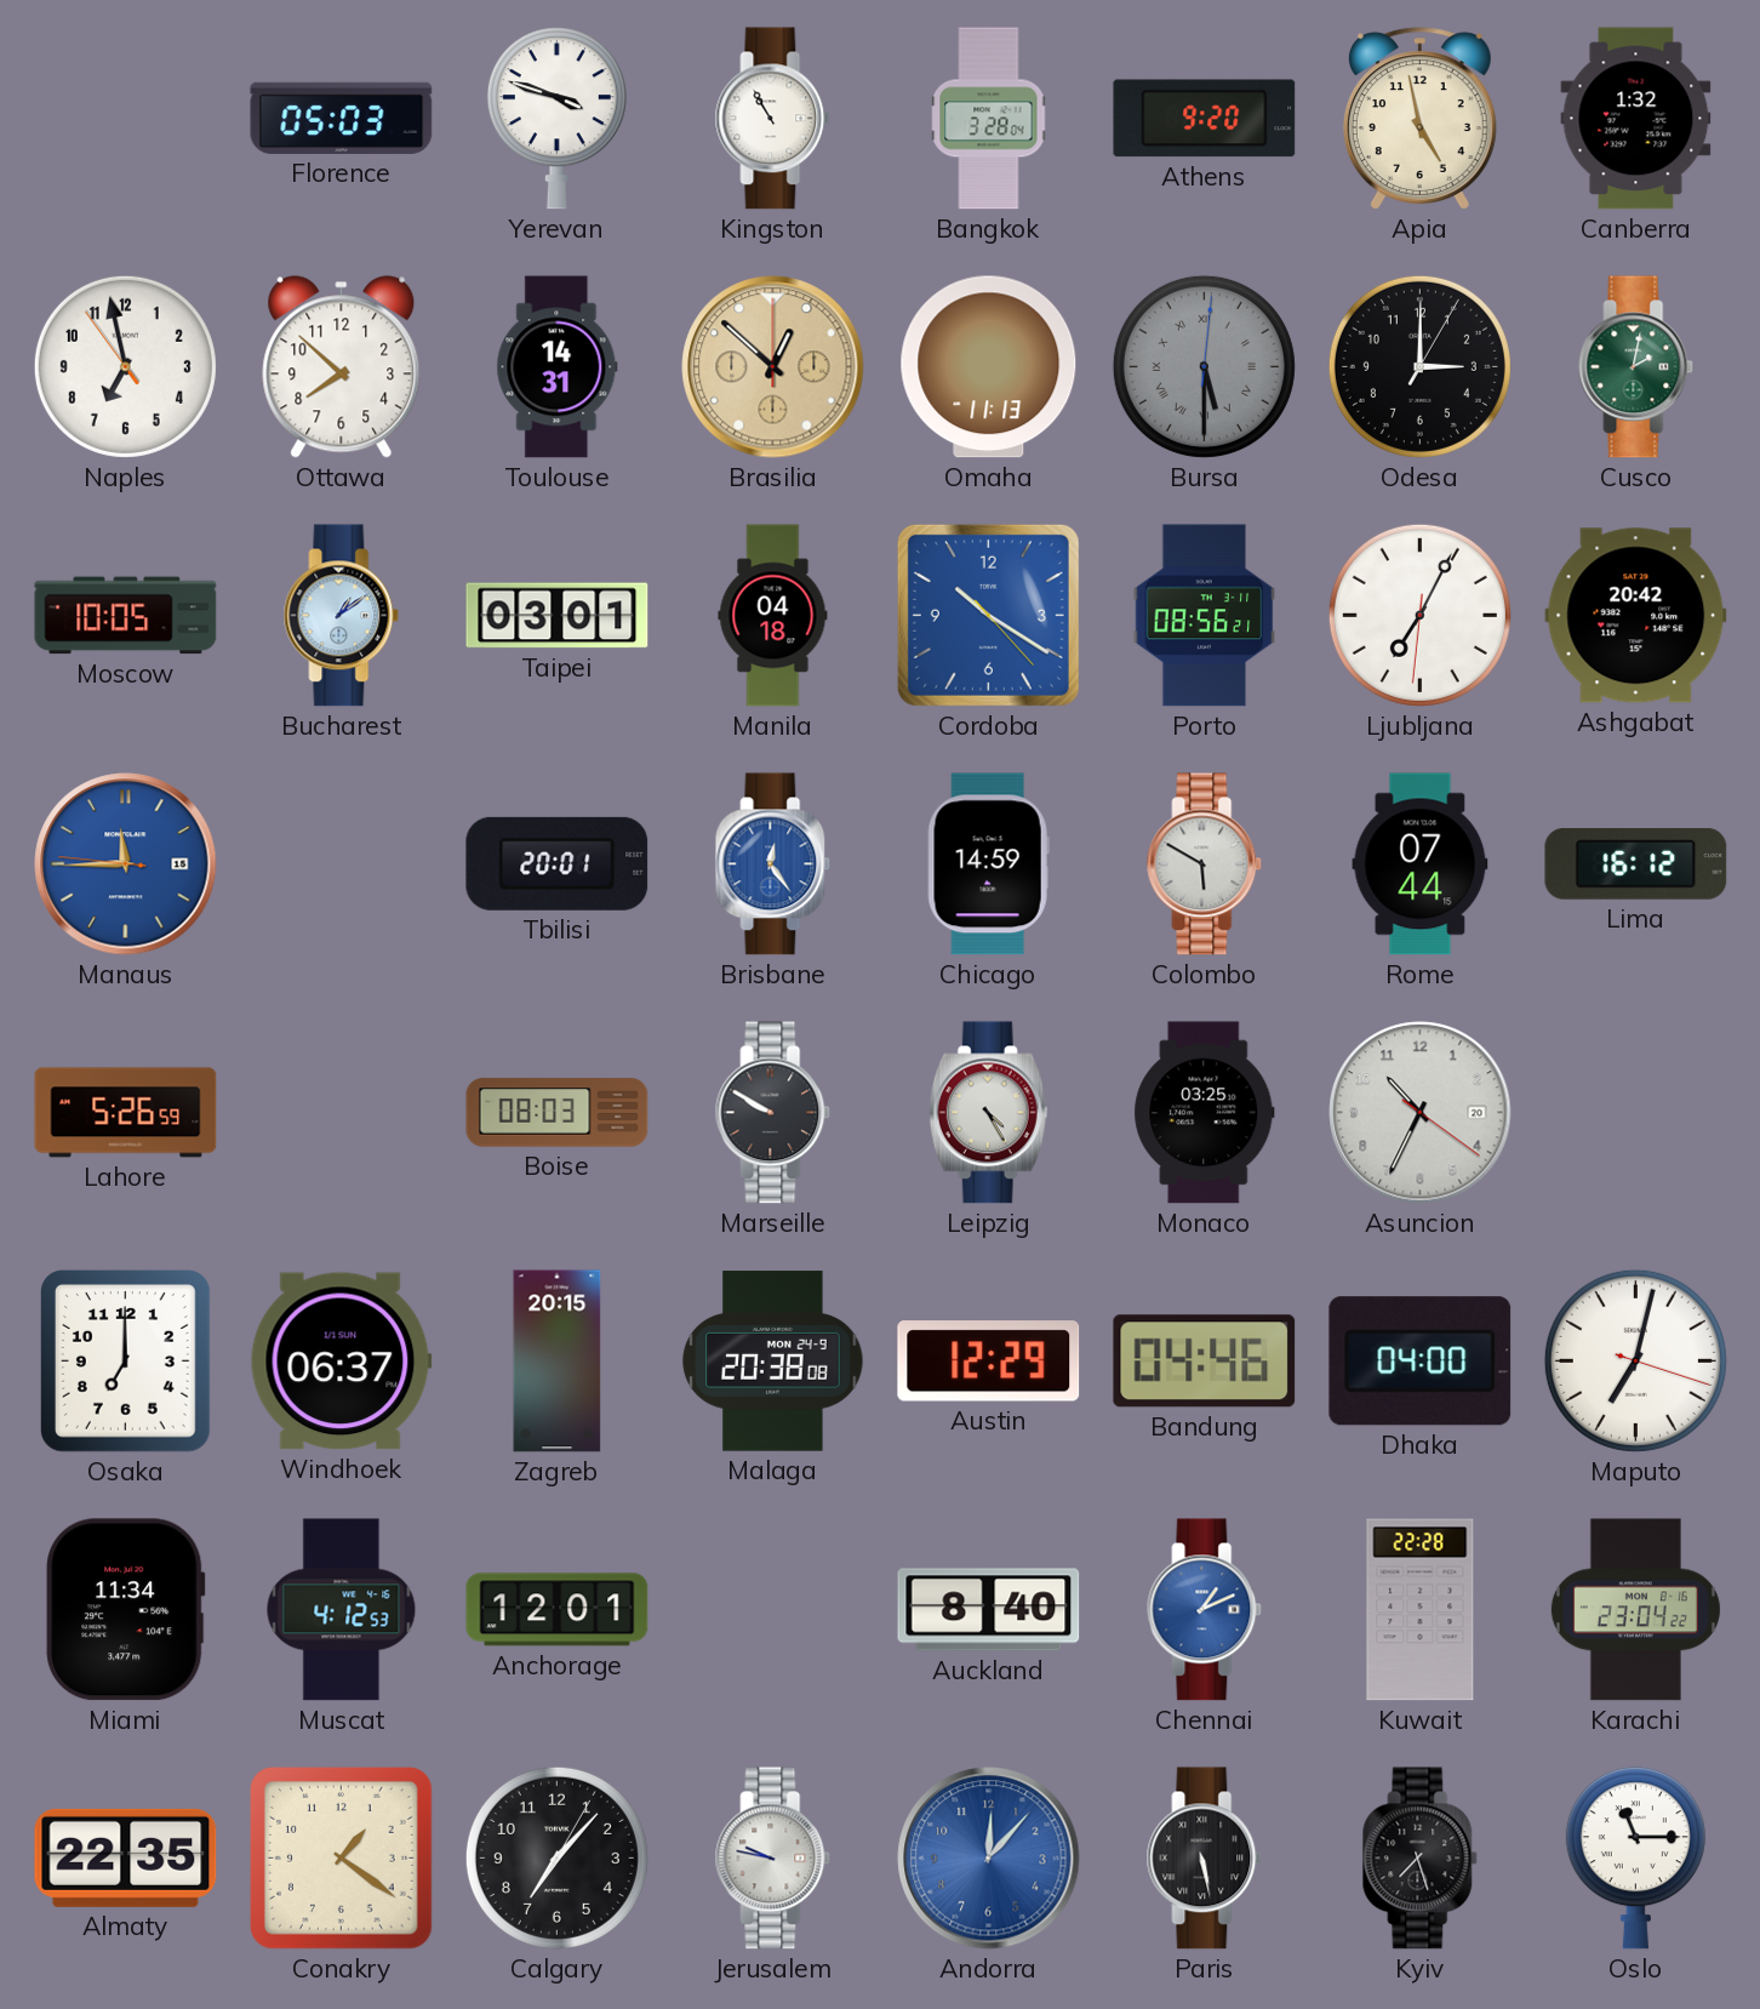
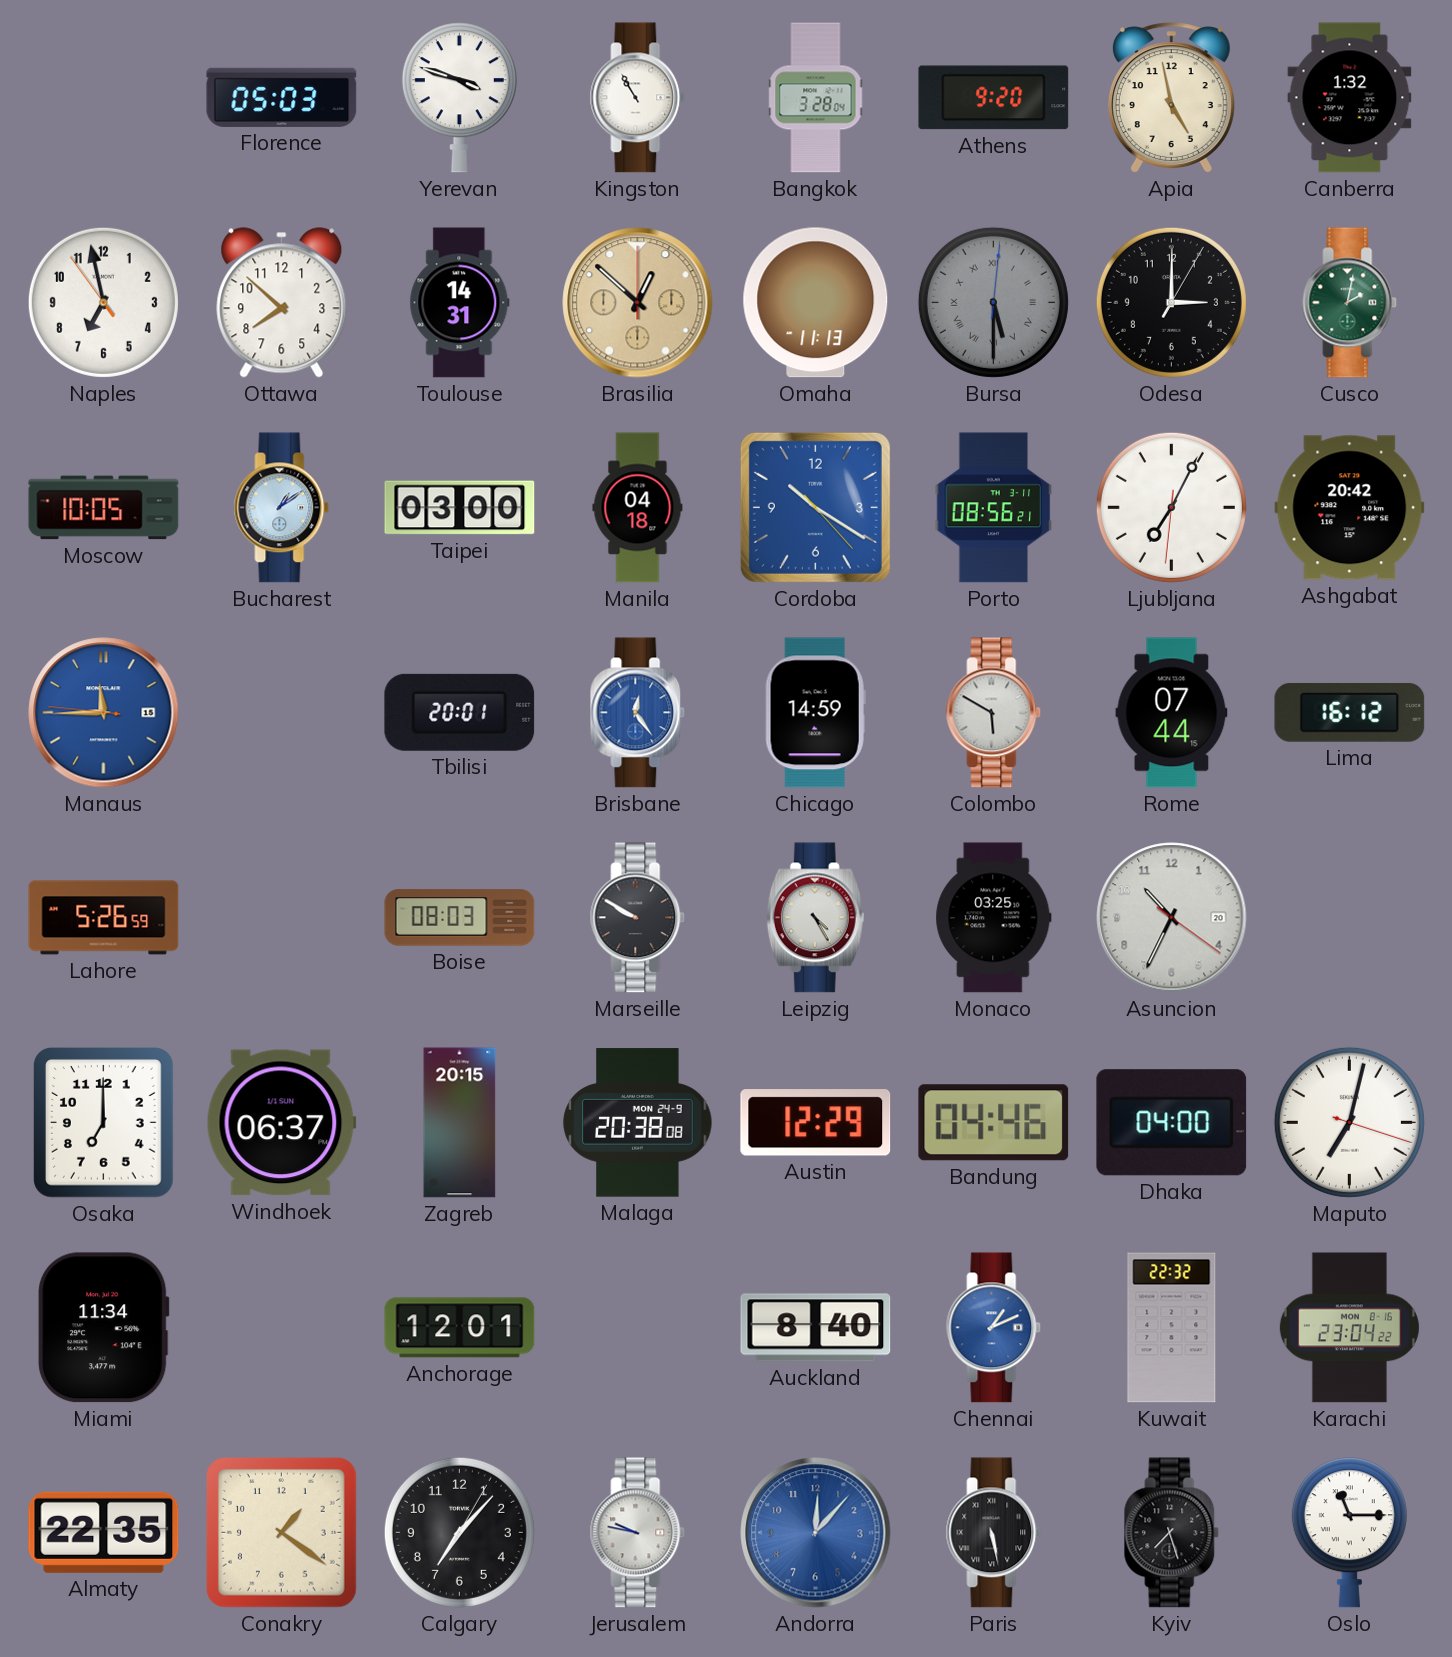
Taipei: 03:01 -> 03:00
Muscat: 4:12 -> none
Kuwait: 22:28 -> 22:32
